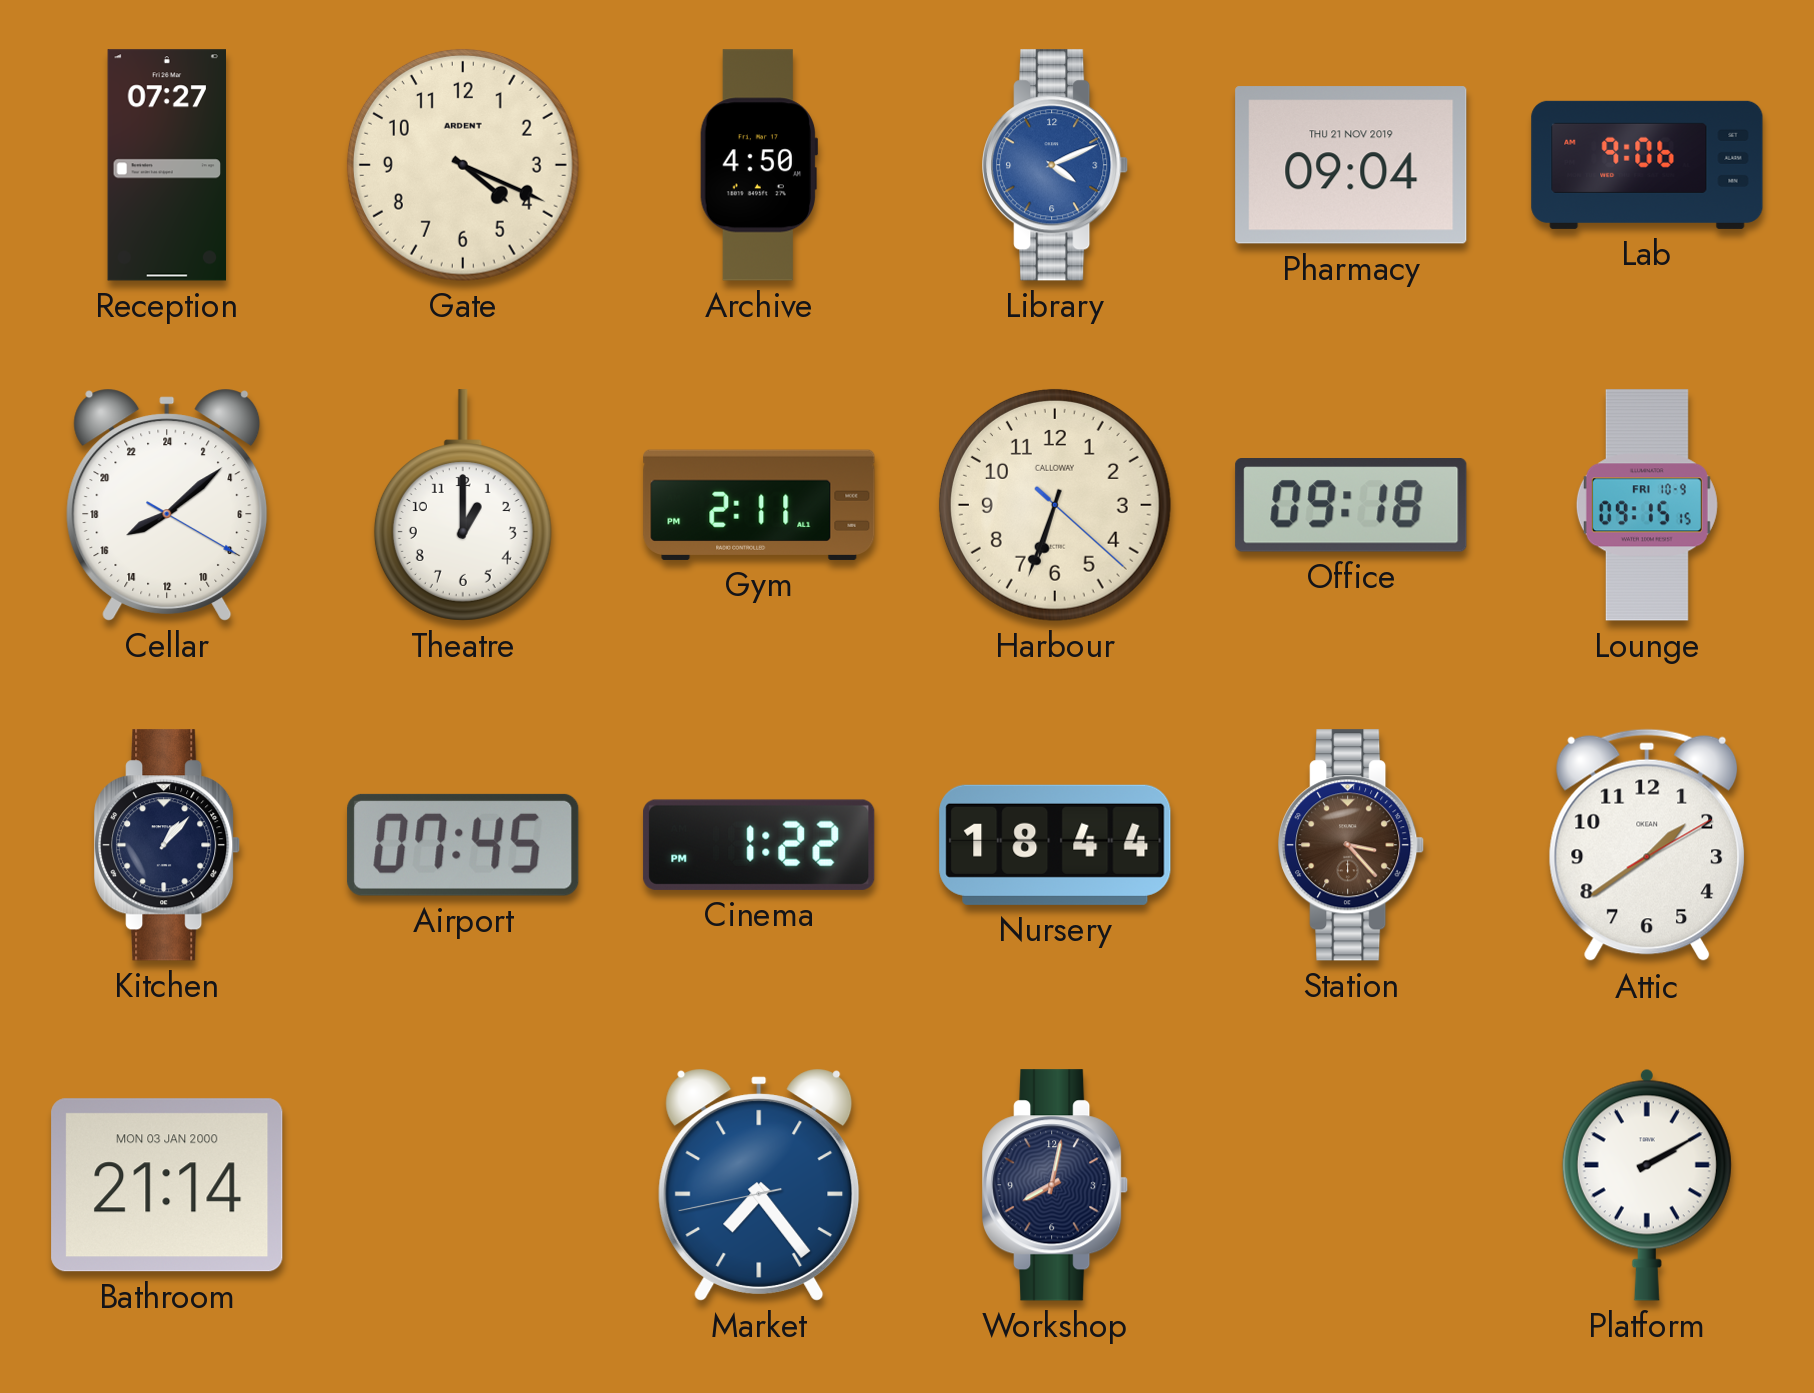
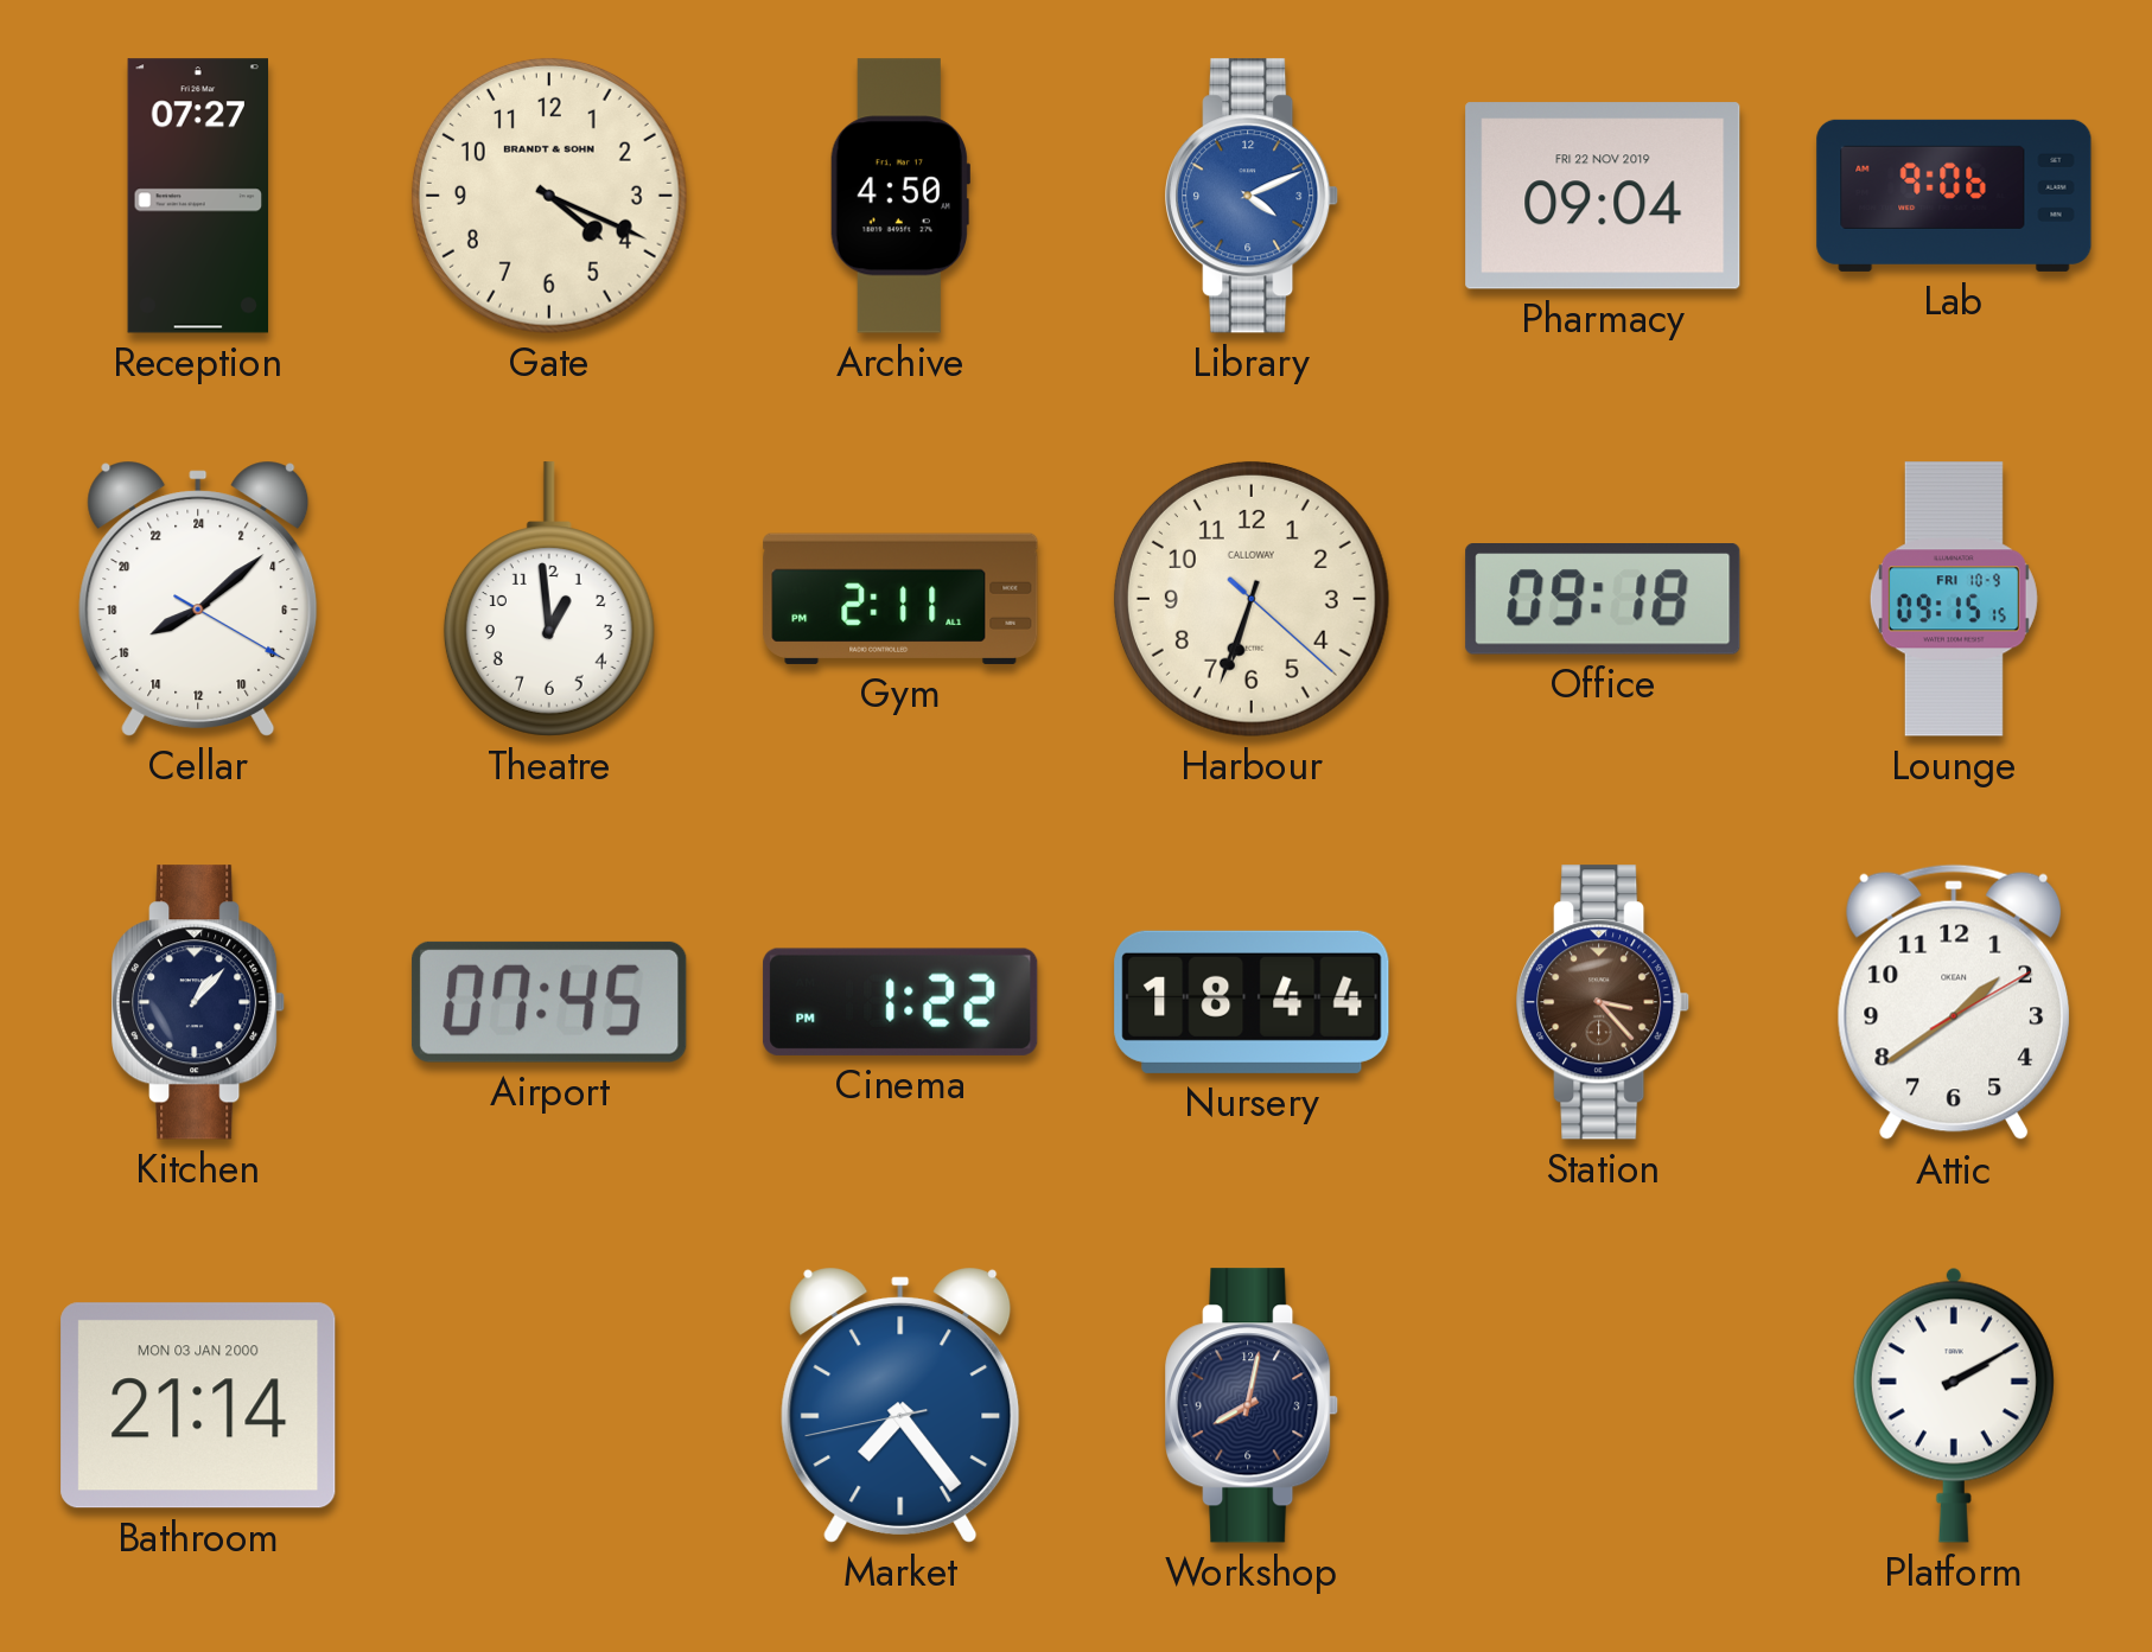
Gate brand: ARDENT -> BRANDT & SOHN
Pharmacy date: THU 21 NOV 2019 -> FRI 22 NOV 2019
Theatre: 1:00 -> 12:59
